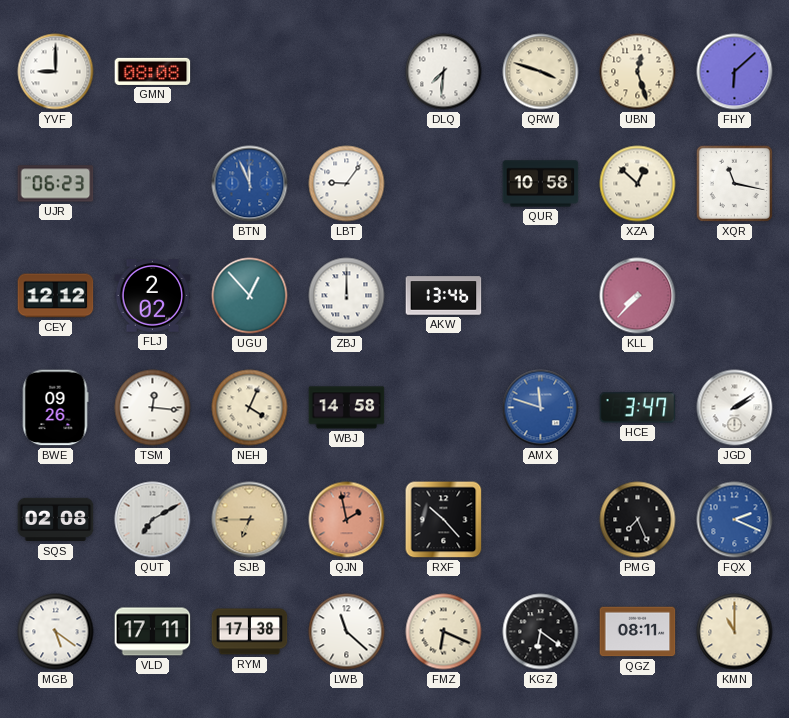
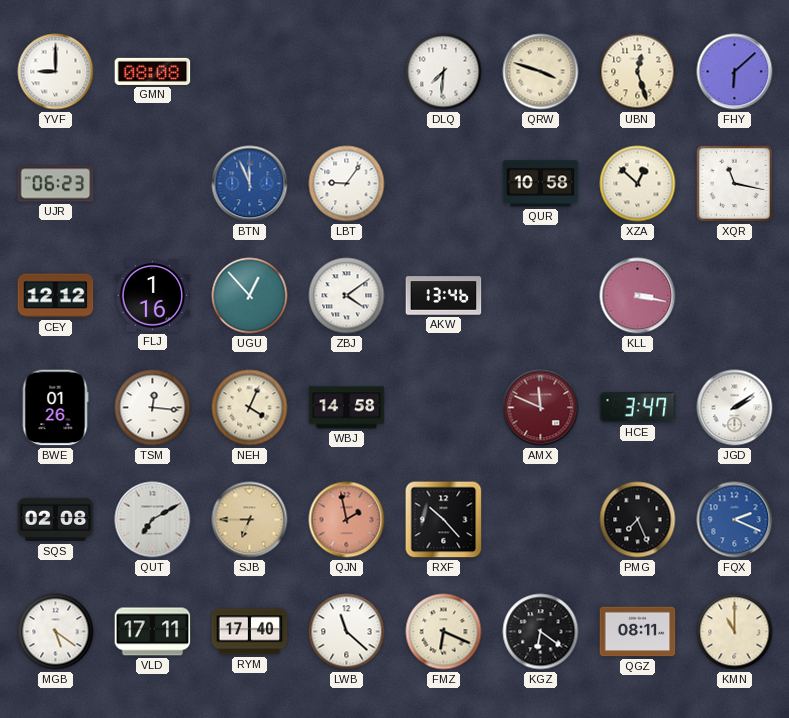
FLJ: 2:02 -> 1:16
ZBJ: 12:00 -> 4:09
KLL: 7:37 -> 3:17
BWE: 09:26 -> 01:26
AMX: 11:48 -> 11:49
AMX dial: blue -> burgundy
RYM: 17:38 -> 17:40
